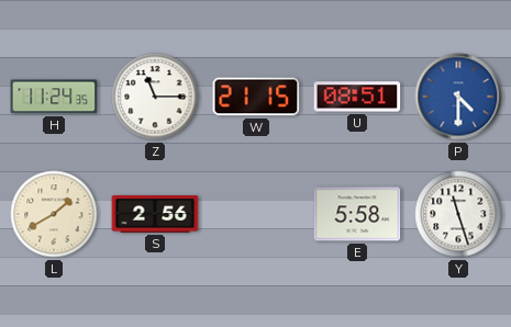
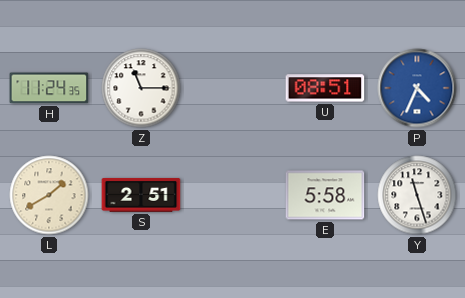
W: 21:15 -> none
P: 4:30 -> 4:34
S: 2:56 -> 2:51
